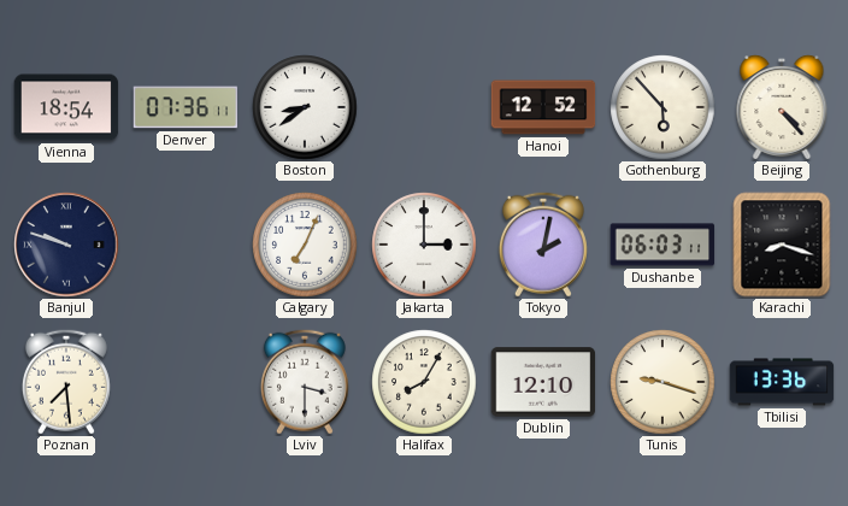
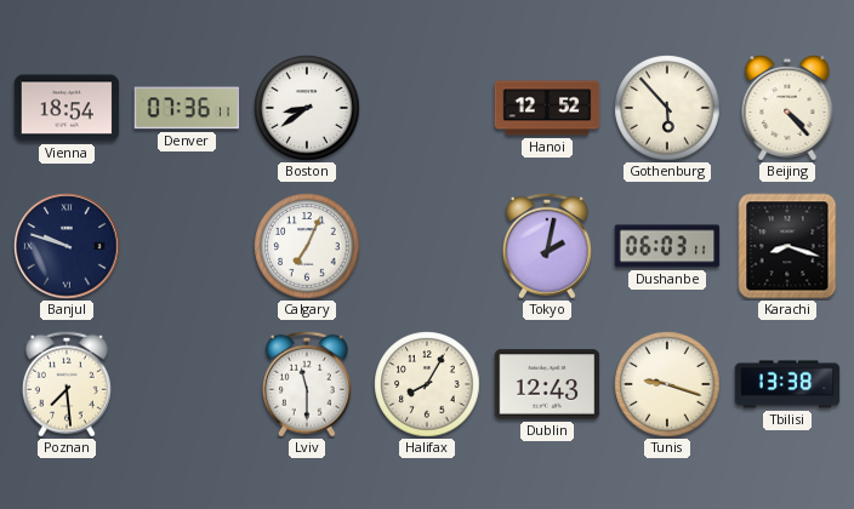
Jakarta: 3:00 -> none
Lviv: 3:30 -> 11:30
Dublin: 12:10 -> 12:43
Tbilisi: 13:36 -> 13:38
